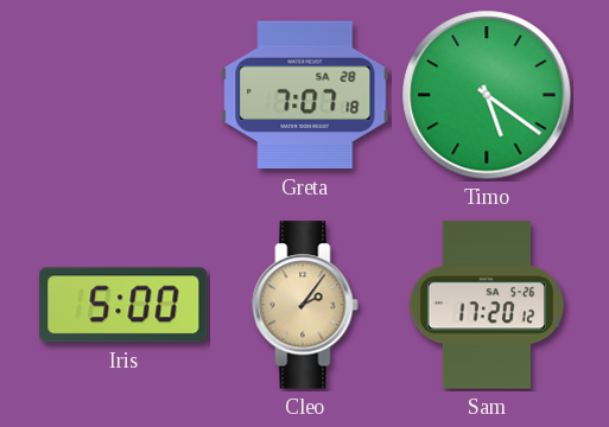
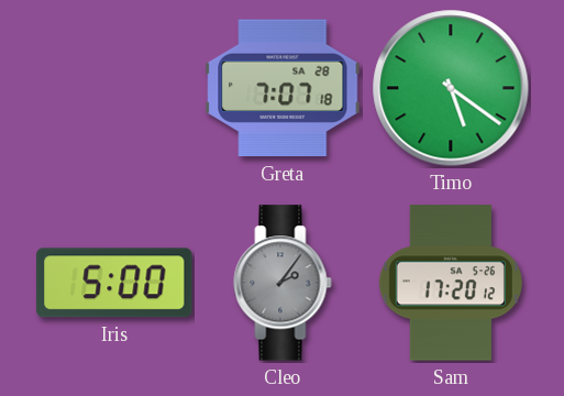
Cleo dial: champagne -> grey
